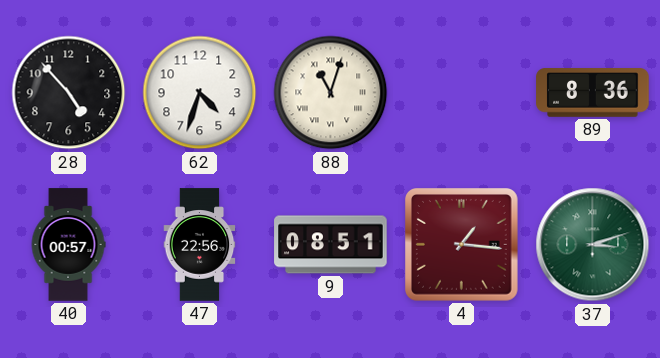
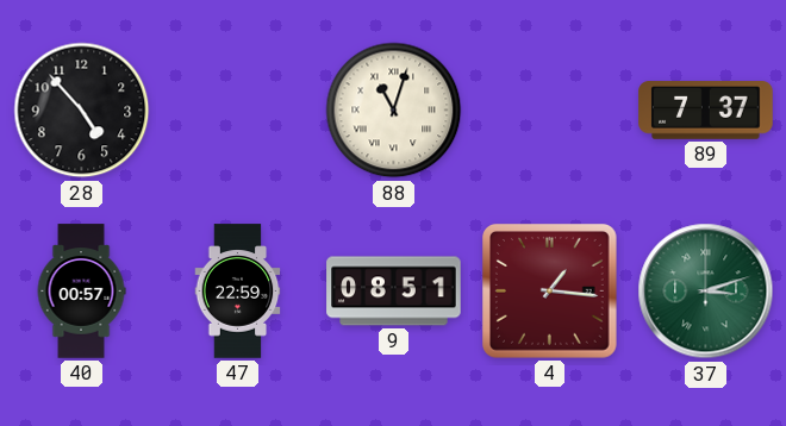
62: 4:33 -> none
89: 8:36 -> 7:37
47: 22:56 -> 22:59
